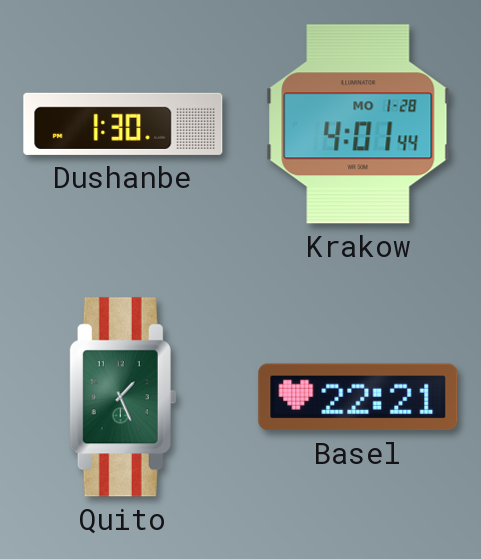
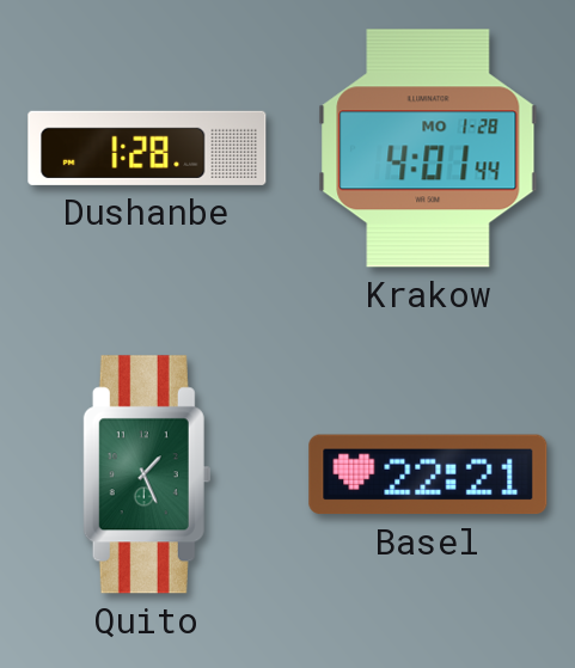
Dushanbe: 1:30 -> 1:28
